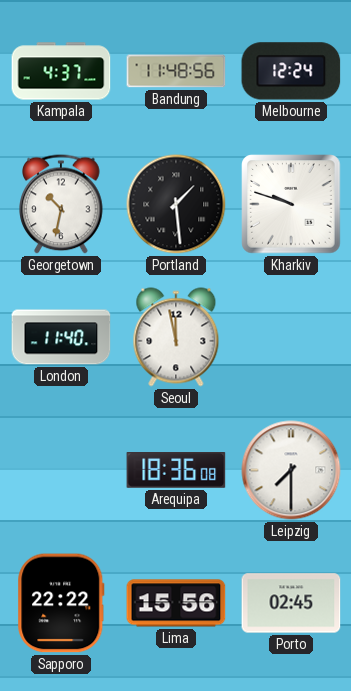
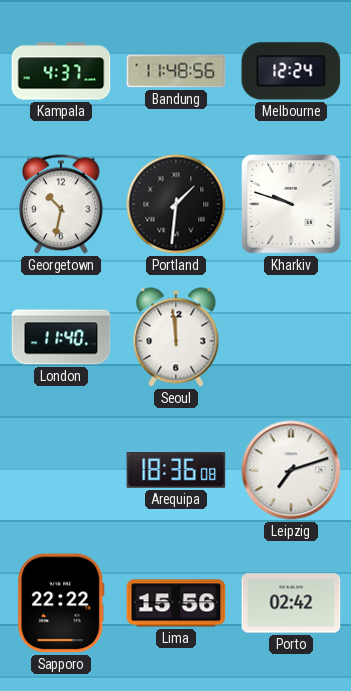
Portland: 1:29 -> 1:31
Seoul: 11:58 -> 11:59
Leipzig: 7:30 -> 7:12
Porto: 02:45 -> 02:42
